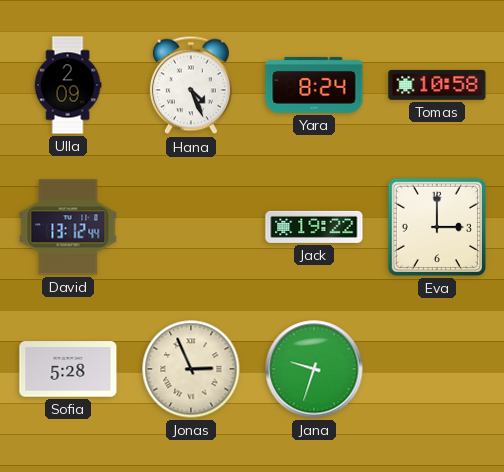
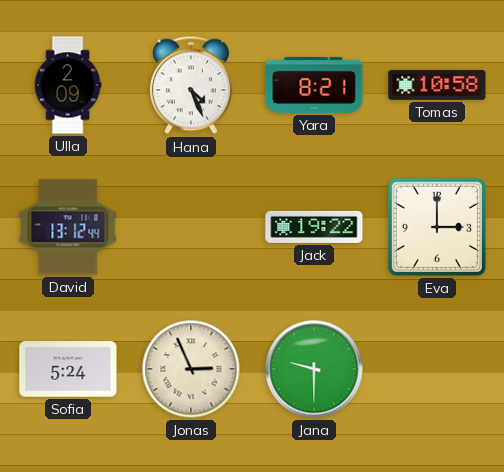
Yara: 8:24 -> 8:21
Sofia: 5:28 -> 5:24
Jana: 9:33 -> 9:30
